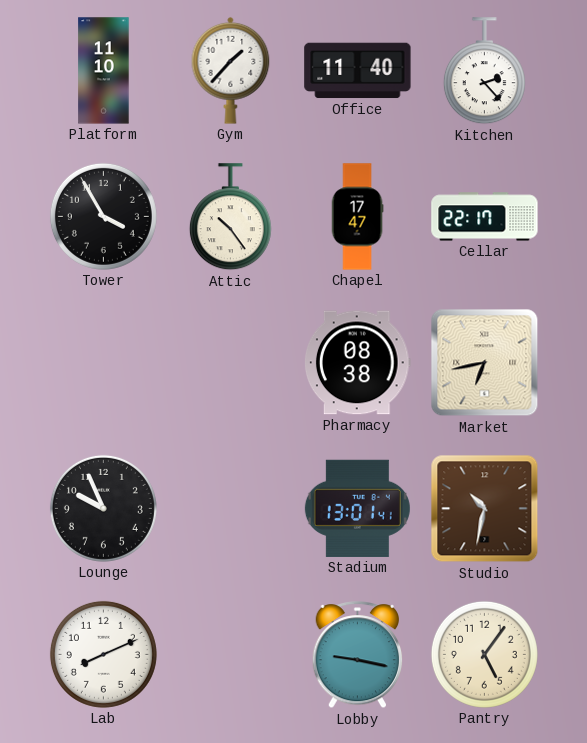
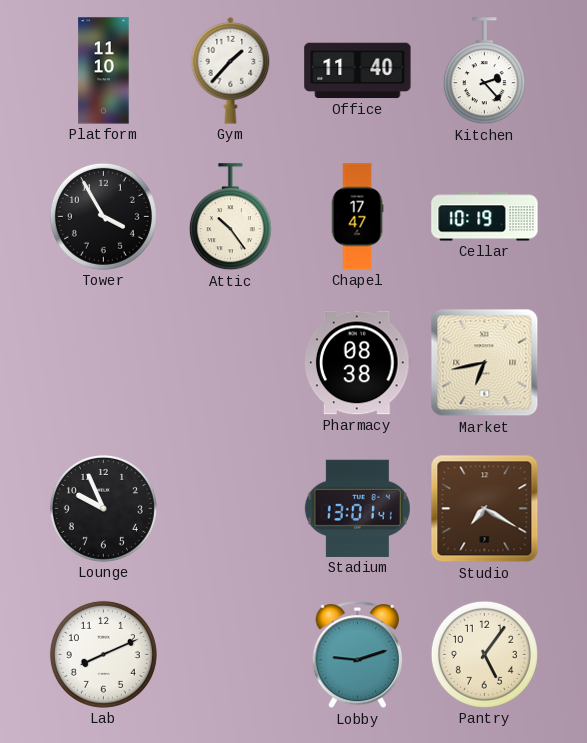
Cellar: 22:17 -> 10:19
Studio: 10:32 -> 7:20
Lobby: 9:17 -> 9:12
